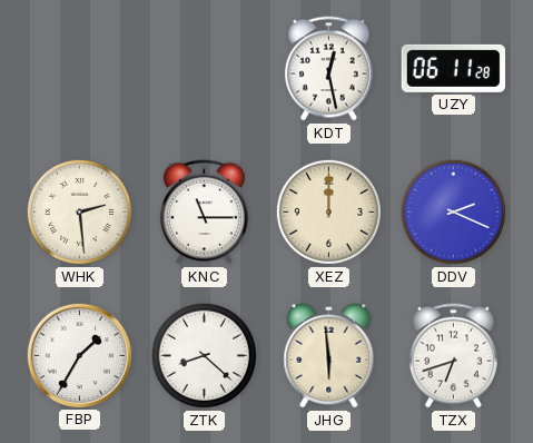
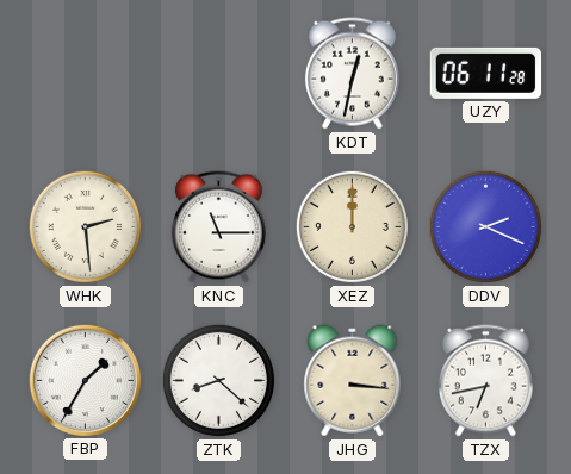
KDT: 12:28 -> 12:32
JHG: 5:59 -> 3:16
TZX: 6:42 -> 6:43
